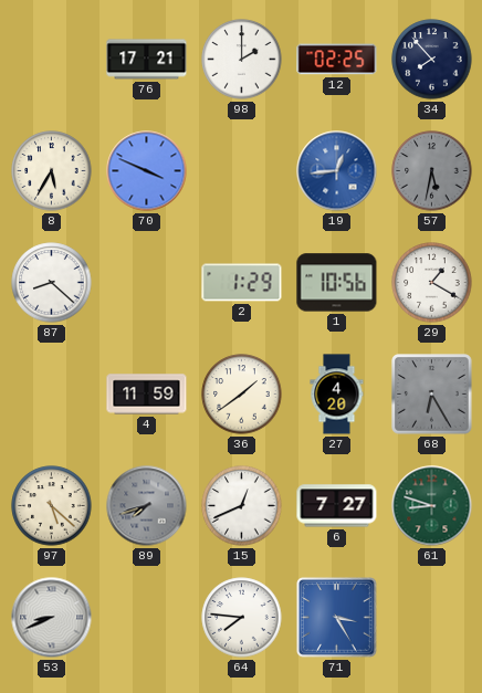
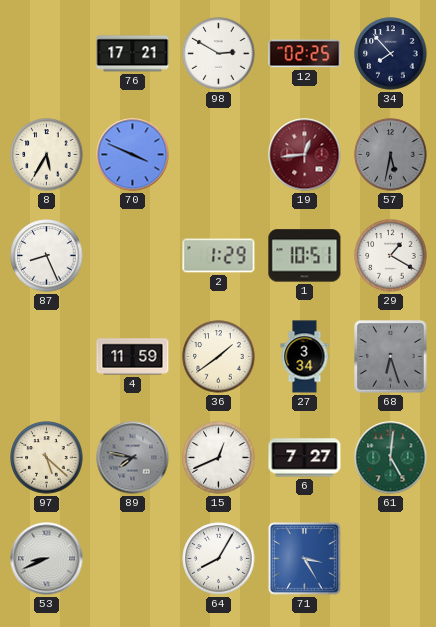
98: 2:00 -> 2:50
19 dial: blue -> burgundy
87: 8:22 -> 8:26
1: 10:56 -> 10:51
27: 4:20 -> 3:34
68: 6:25 -> 6:27
89: 7:42 -> 7:47
61: 8:48 -> 5:01
64: 7:46 -> 8:05
